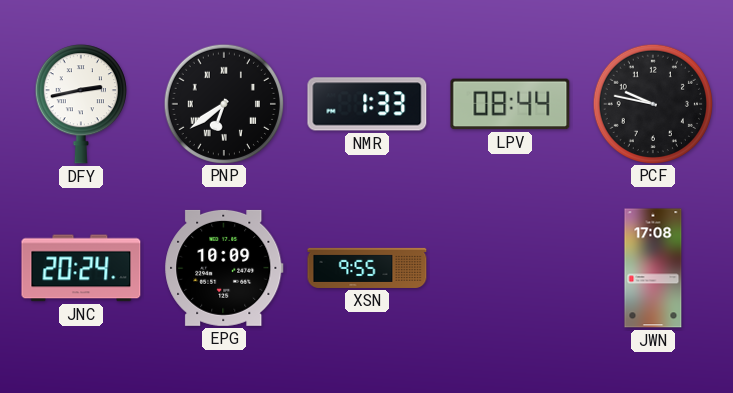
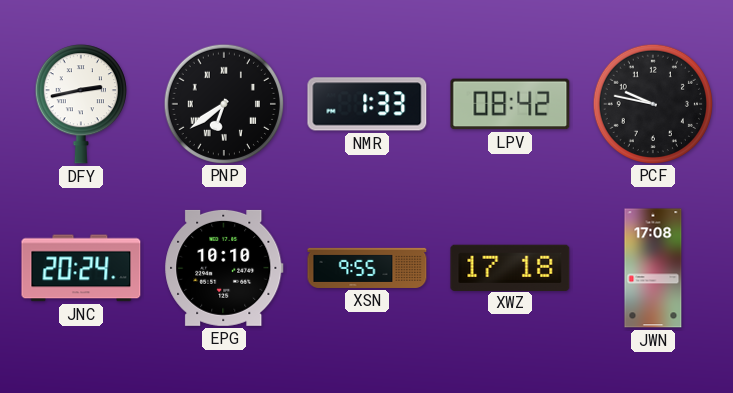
LPV: 08:44 -> 08:42
EPG: 10:09 -> 10:10
XWZ: none -> 17:18
